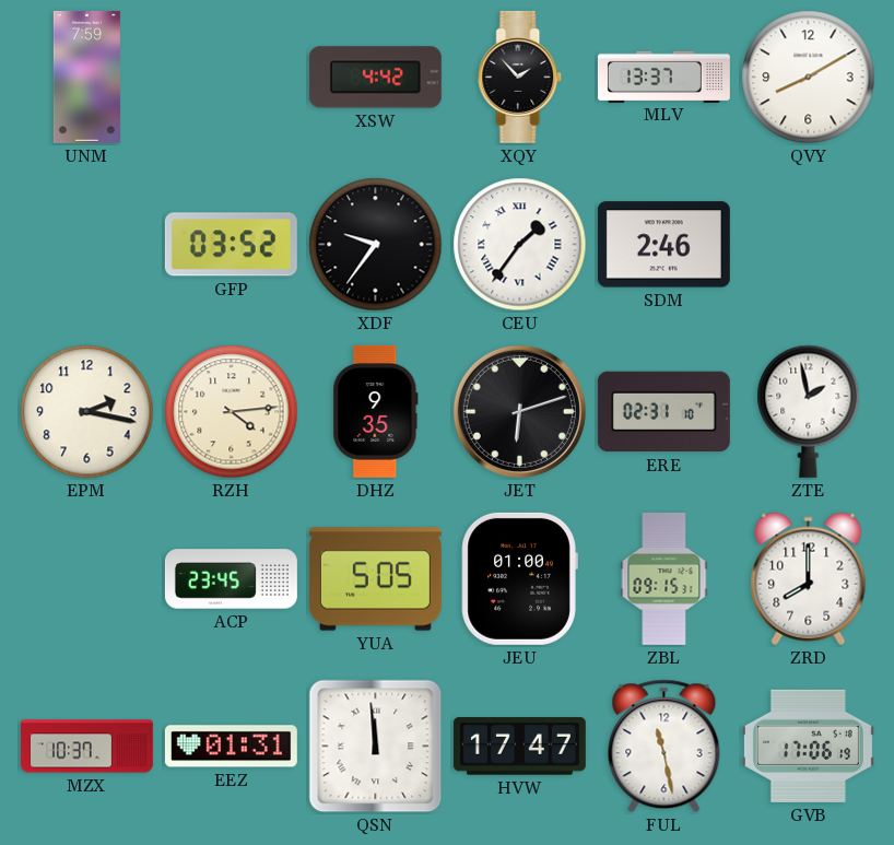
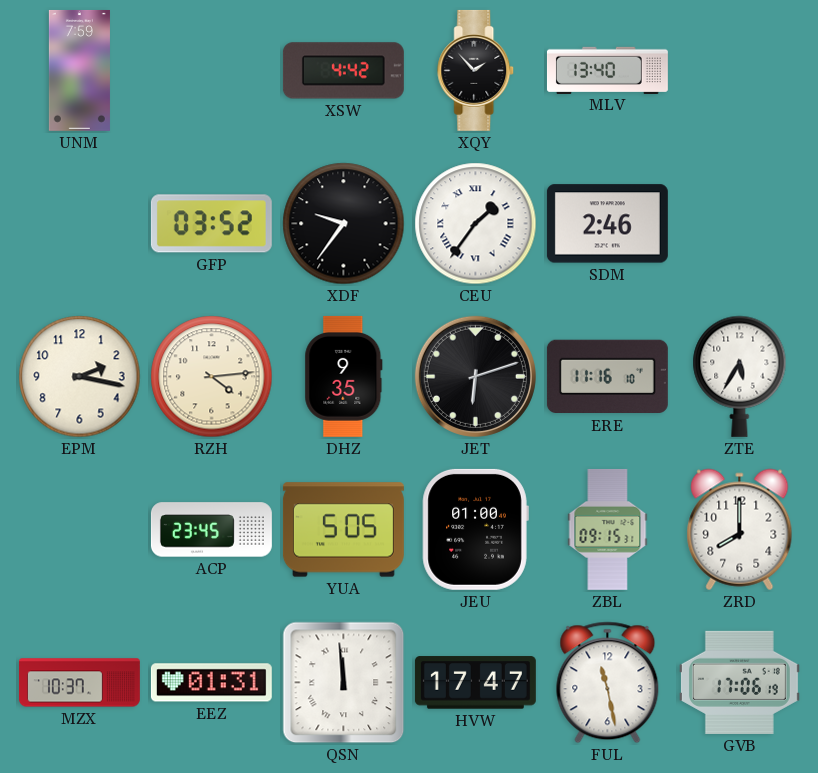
MLV: 13:37 -> 13:40
QVY: 8:10 -> none
ERE: 02:31 -> 11:16
ZTE: 1:58 -> 5:35
